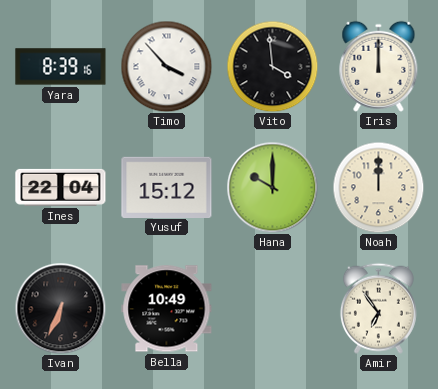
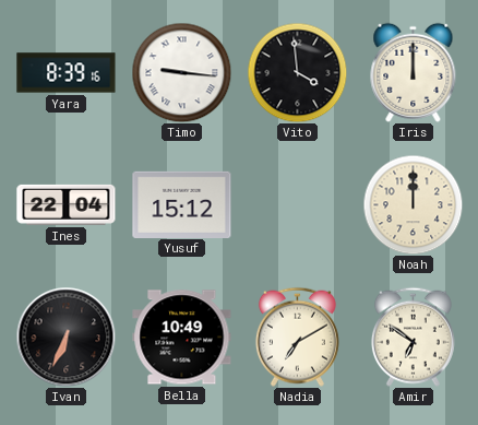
Timo: 3:53 -> 9:16
Hana: 10:00 -> none
Nadia: none -> 7:10
Amir: 6:54 -> 6:51
